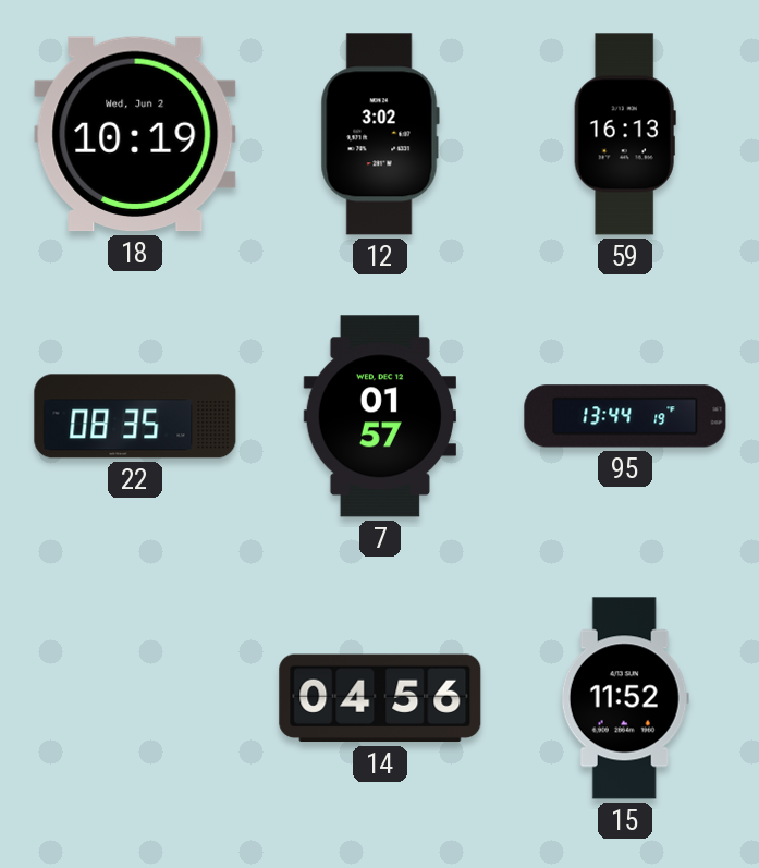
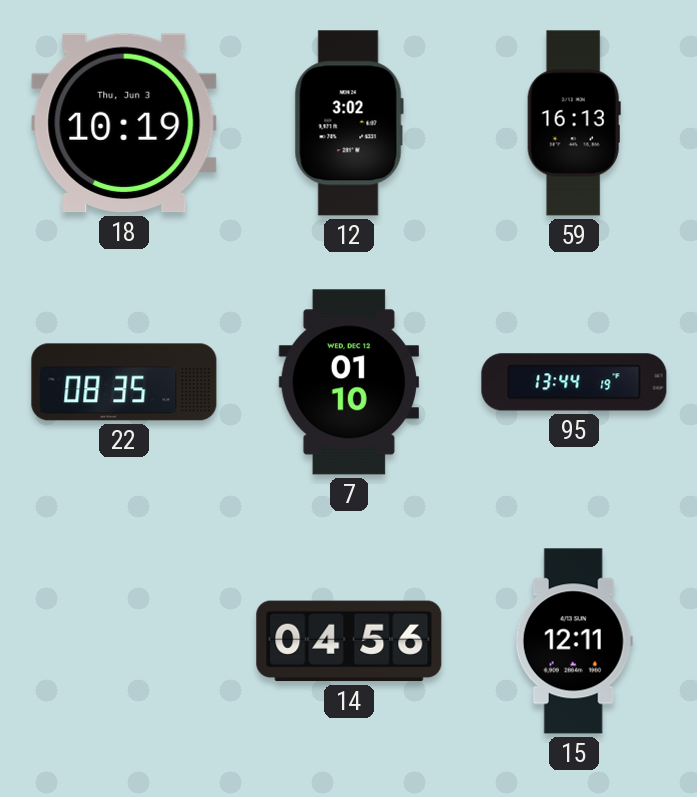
18 date: Wed, Jun 2 -> Thu, Jun 3
7: 01:57 -> 01:10
15: 11:52 -> 12:11
